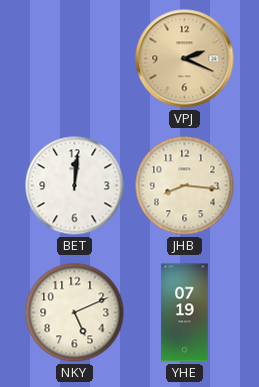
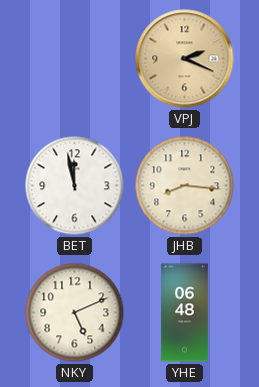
BET: 12:01 -> 11:58
YHE: 07:19 -> 06:48
